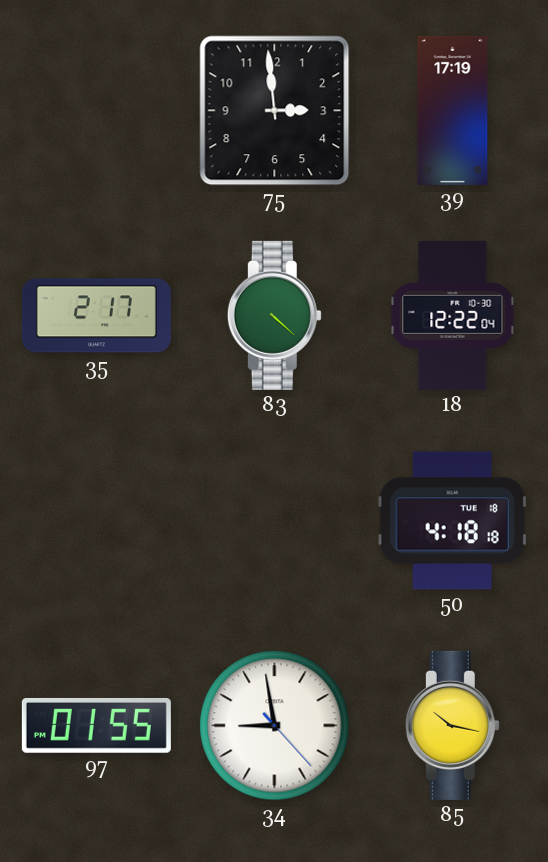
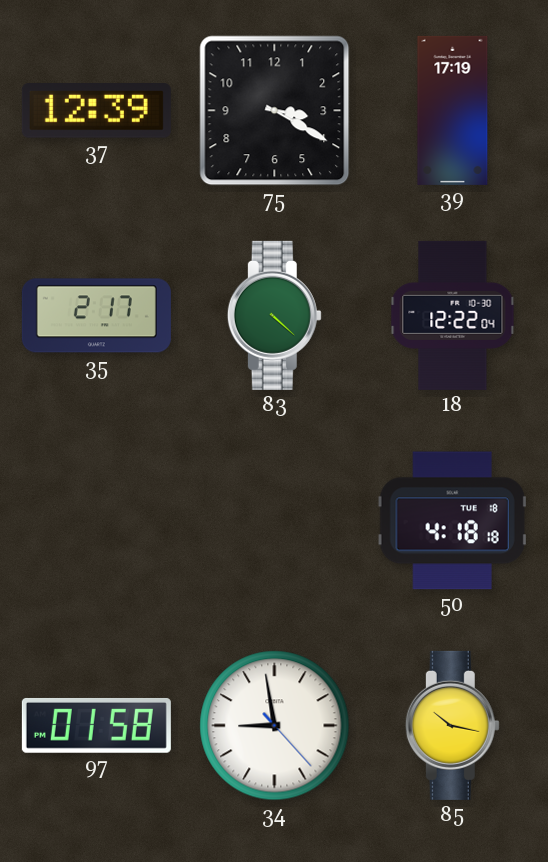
37: none -> 12:39
75: 2:59 -> 3:20
97: 01:55 -> 01:58
